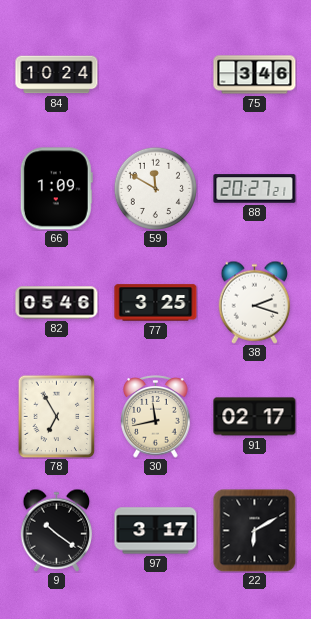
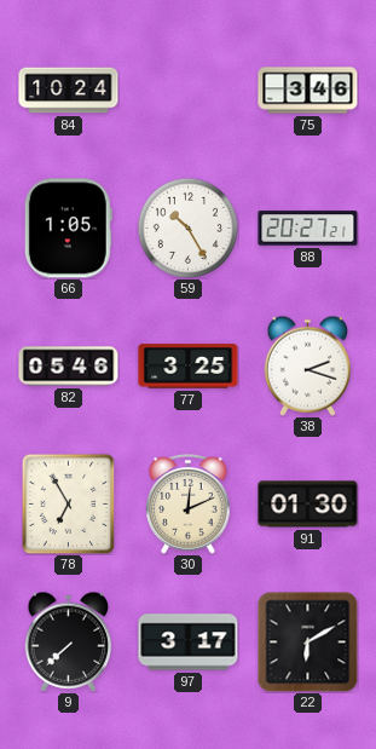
66: 1:09 -> 1:05
59: 11:50 -> 10:25
30: 11:43 -> 12:11
91: 02:17 -> 01:30
9: 10:21 -> 7:38
